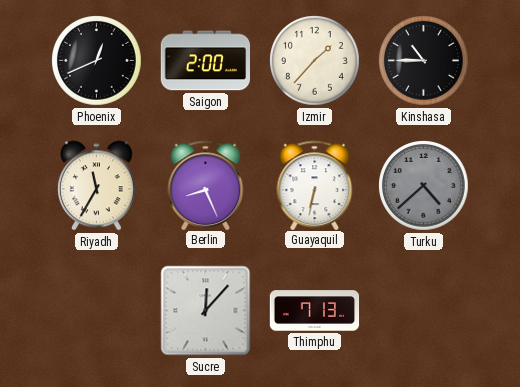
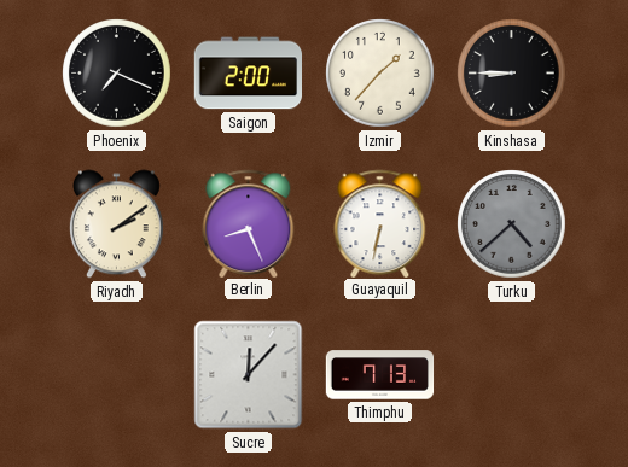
Phoenix: 12:41 -> 7:19
Kinshasa: 10:45 -> 8:45
Riyadh: 11:35 -> 2:09
